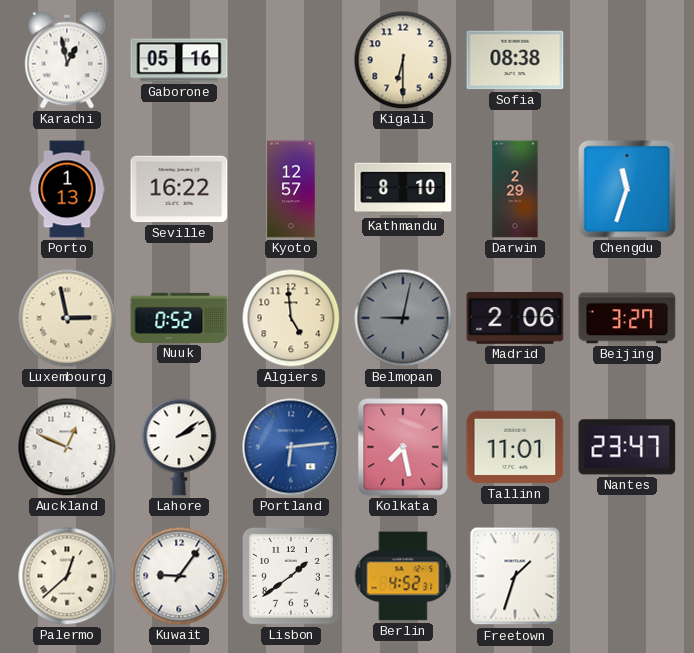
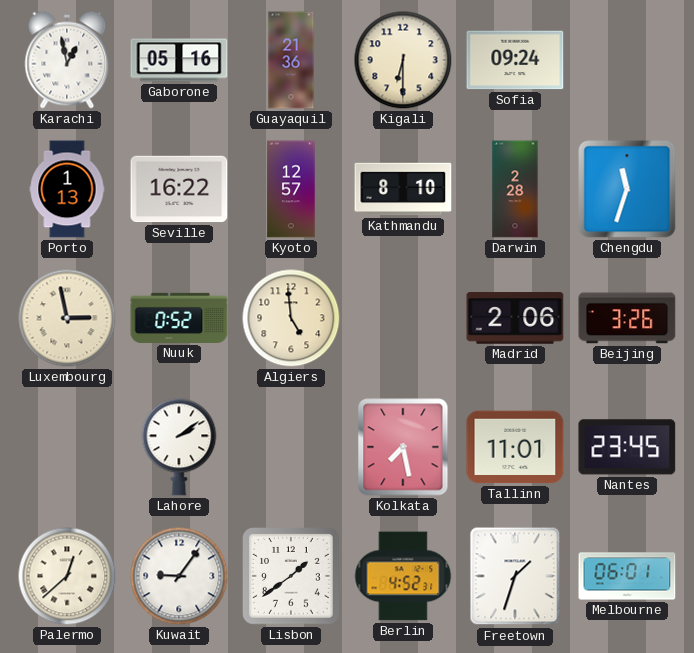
Guayaquil: none -> 21:36
Sofia: 08:38 -> 09:24
Darwin: 2:29 -> 2:28
Belmopan: 9:02 -> none
Beijing: 3:27 -> 3:26
Auckland: 12:49 -> none
Portland: 6:14 -> none
Nantes: 23:47 -> 23:45
Melbourne: none -> 06:01
